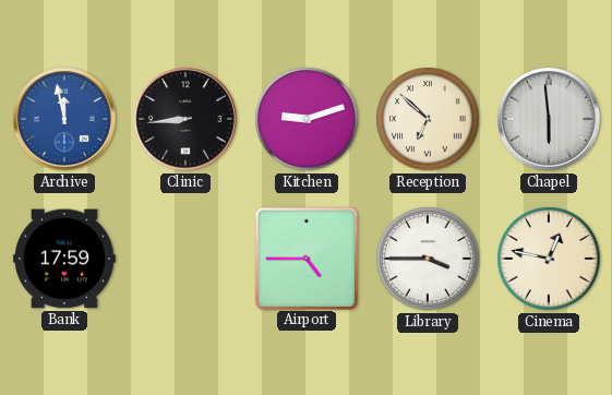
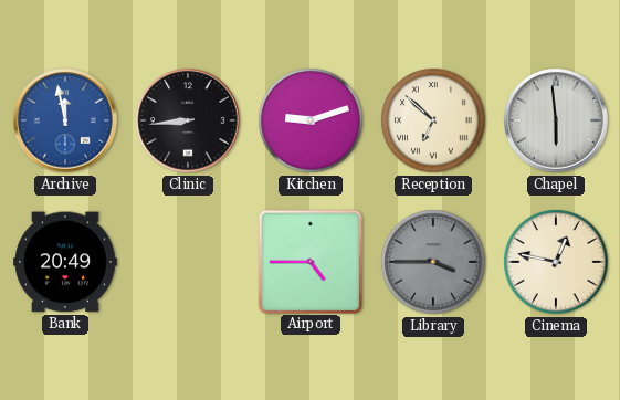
Bank: 17:59 -> 20:49
Library dial: white -> grey
